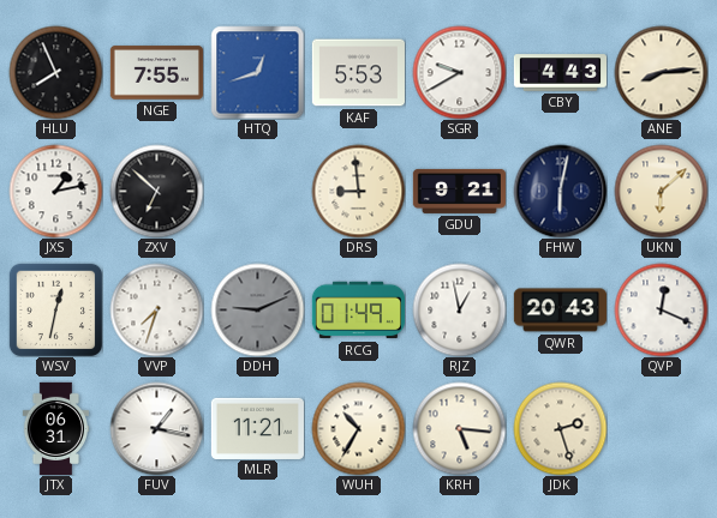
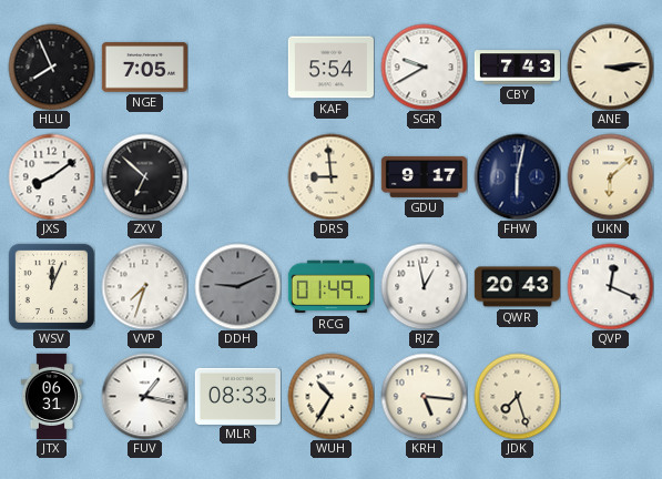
NGE: 7:55 -> 7:05
HTQ: 12:42 -> none
KAF: 5:53 -> 5:54
CBY: 4:43 -> 7:43
ANE: 8:14 -> 3:14
JXS: 1:13 -> 8:09
GDU: 9:21 -> 9:17
WSV: 12:32 -> 12:04
MLR: 11:21 -> 08:33
JDK: 2:27 -> 7:27
